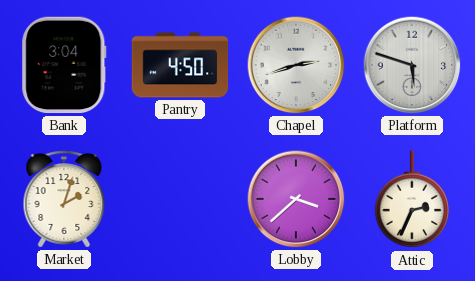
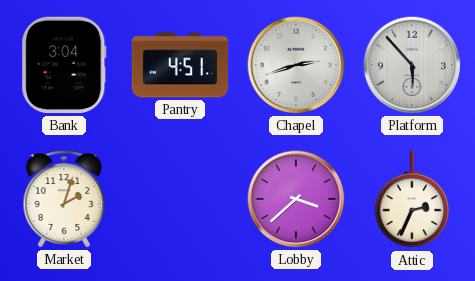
Pantry: 4:50 -> 4:51
Platform: 5:48 -> 5:53
